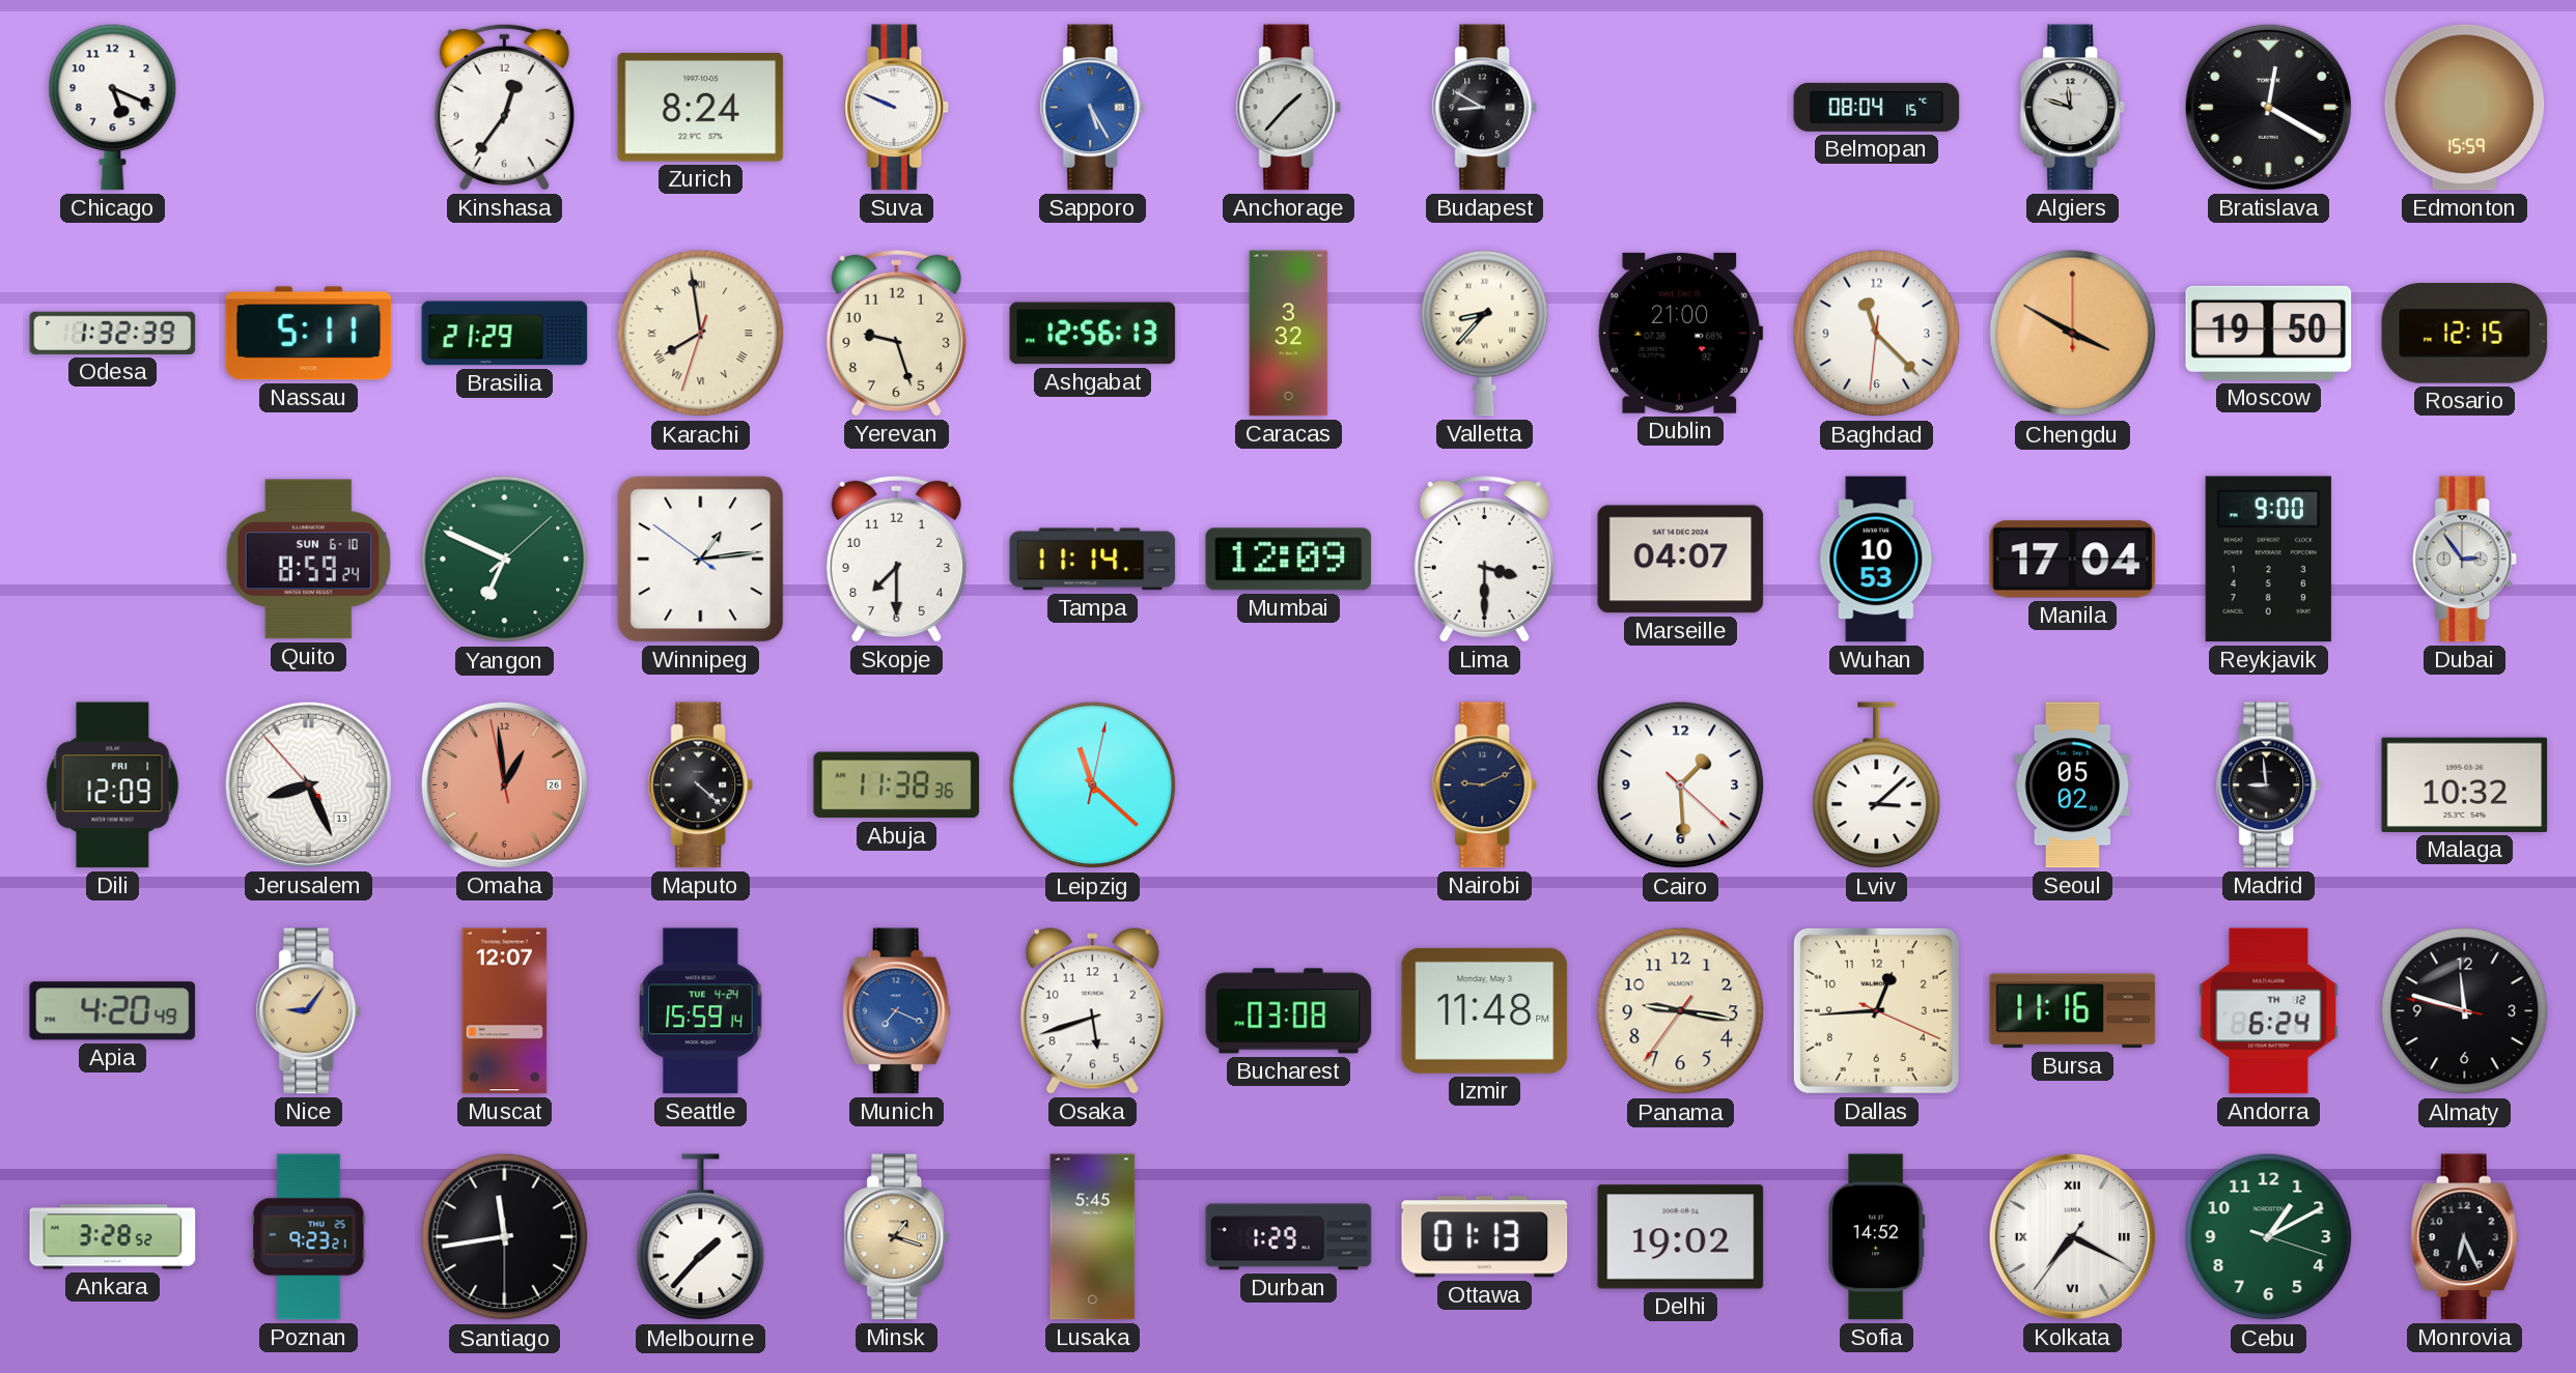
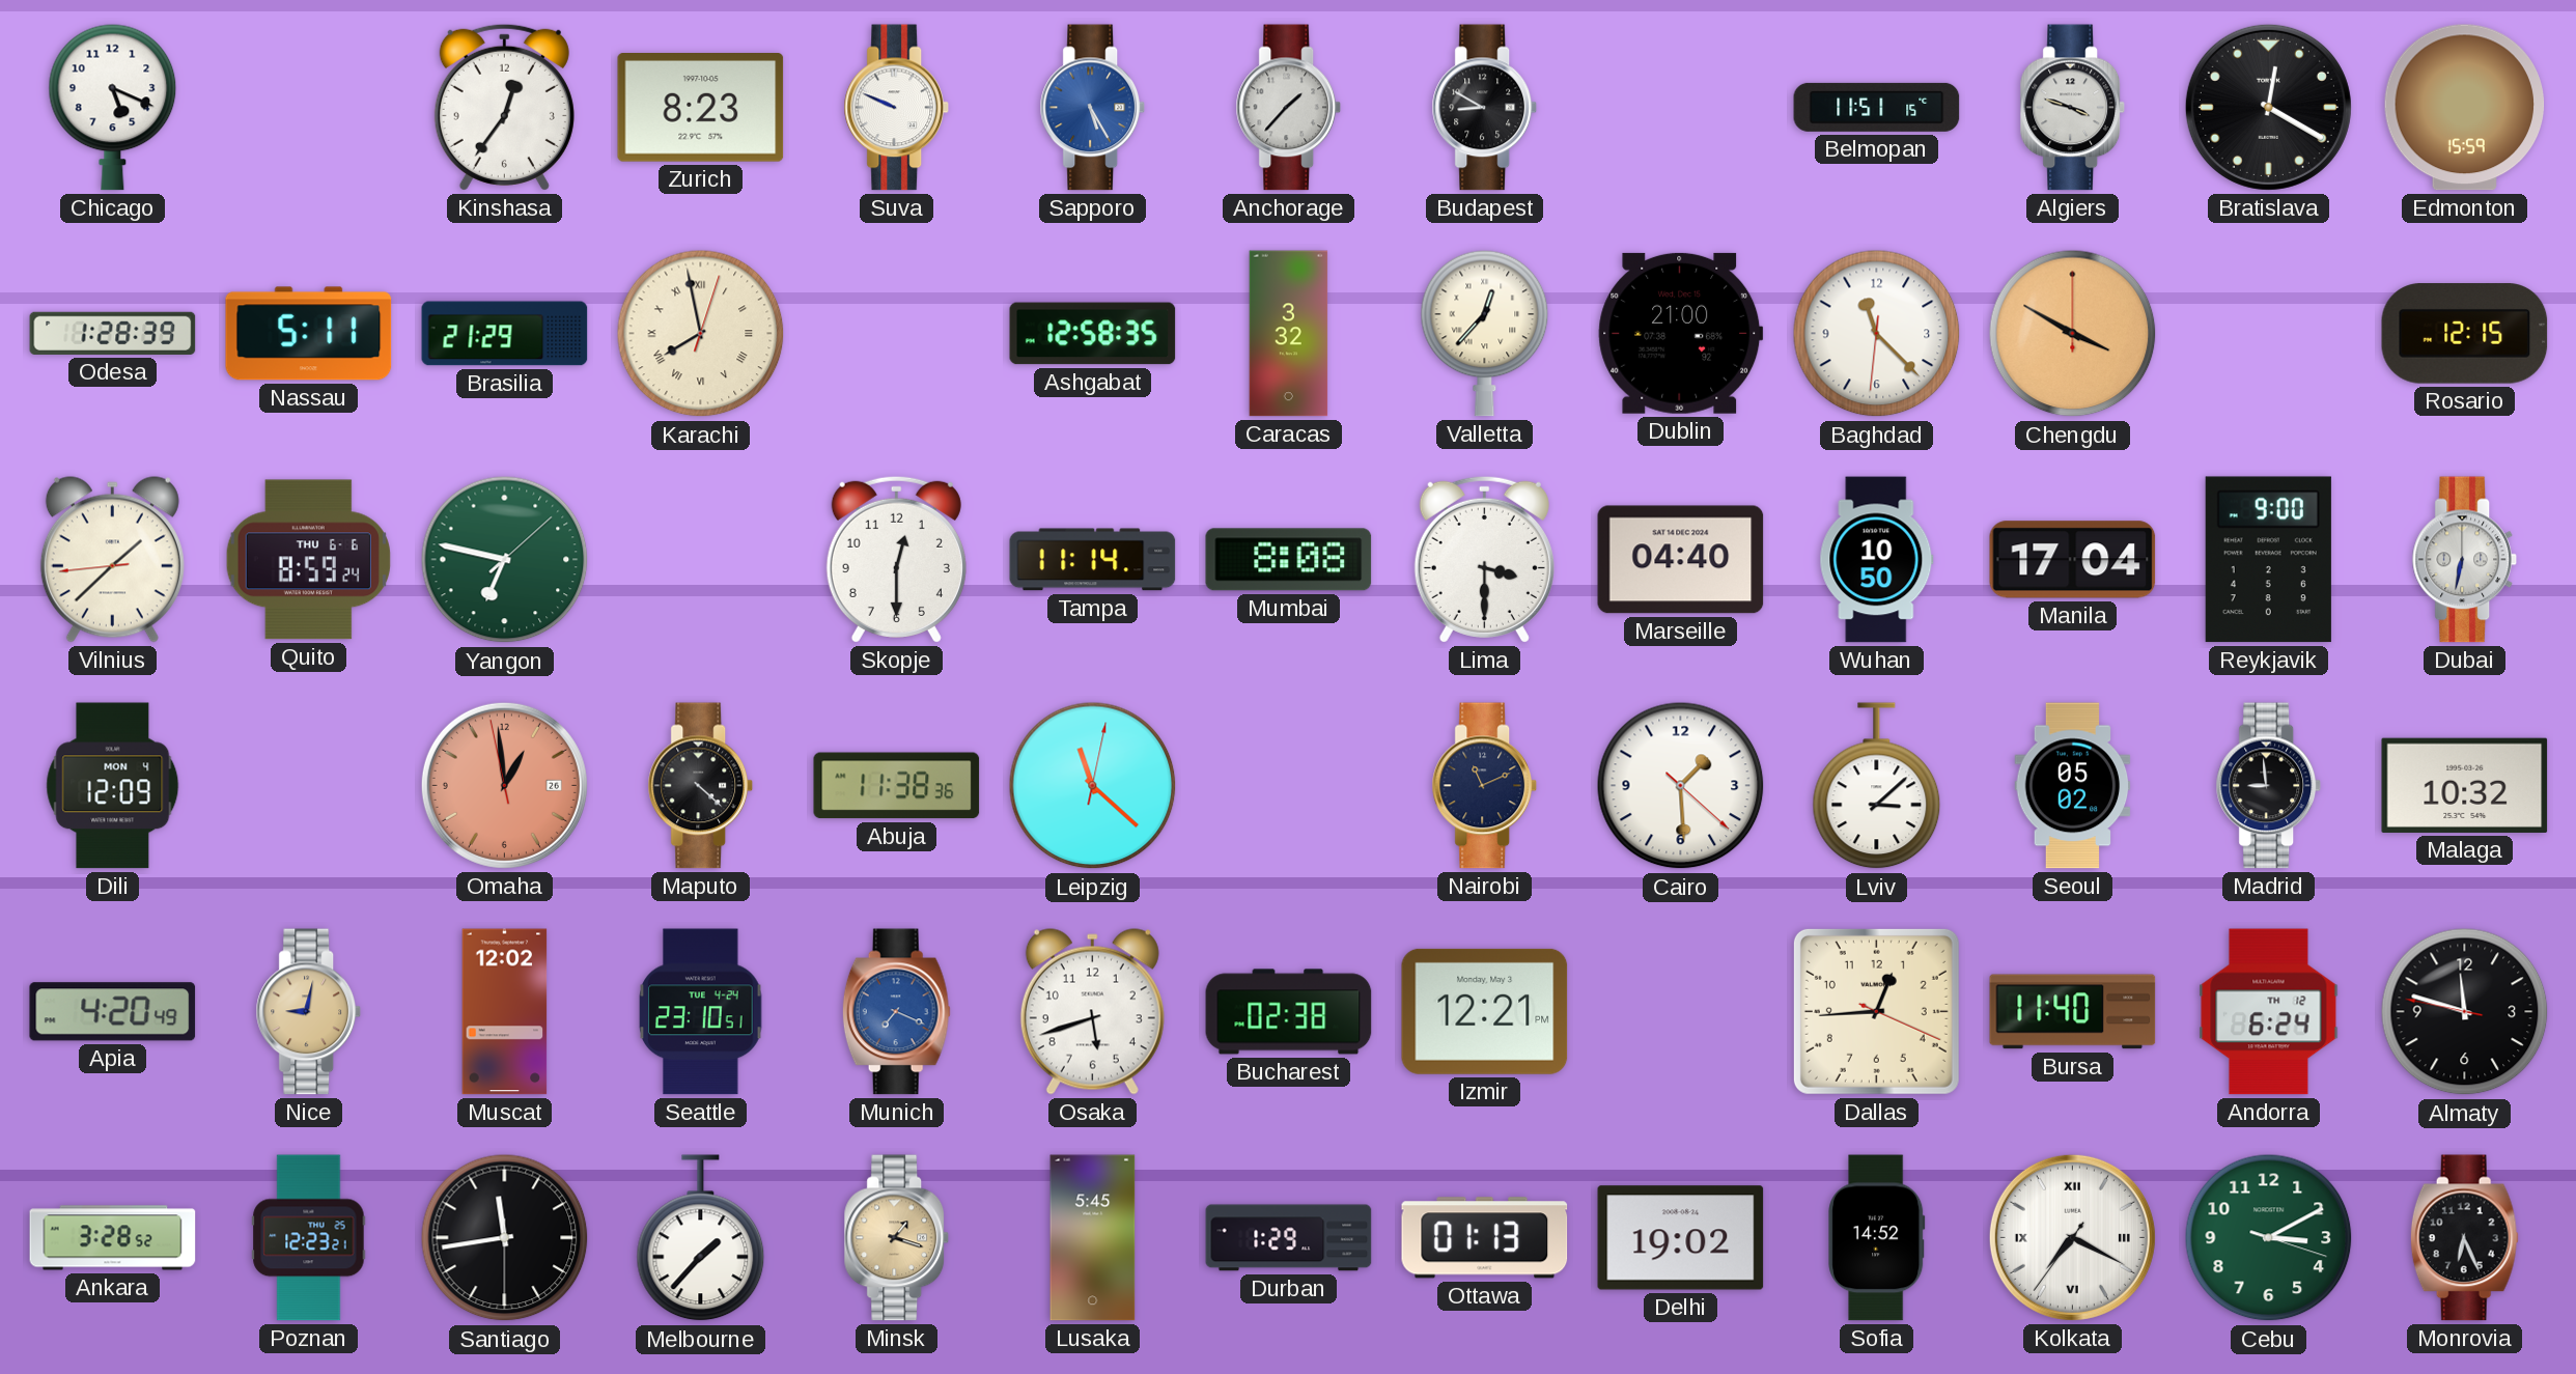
Zurich: 8:24 -> 8:23
Belmopan: 08:04 -> 11:51
Algiers: 11:48 -> 3:48
Odesa: 1:32 -> 1:28
Karachi: 7:58:33 -> 7:58:03
Yerevan: 9:27 -> none
Ashgabat: 12:56 -> 12:58
Valletta: 8:37 -> 12:37
Moscow: 19:50 -> none
Vilnius: none -> 1:37
Quito date: SUN 6-10 -> THU 6-6
Yangon: 6:49 -> 6:47
Winnipeg: 1:13 -> none
Skopje: 7:30 -> 12:30
Mumbai: 12:09 -> 8:08
Marseille: 04:07 -> 04:40
Wuhan: 10:53 -> 10:50
Dubai: 2:54 -> 6:32
Dili date: FRI 1 -> MON 4
Jerusalem: 8:25 -> none
Nairobi: 9:11 -> 11:11
Nice: 9:06 -> 9:02
Muscat: 12:07 -> 12:02
Seattle: 15:59 -> 23:10
Bucharest: 03:08 -> 02:38
Izmir: 11:48 -> 12:21
Panama: 9:16 -> none
Bursa: 11:16 -> 11:40
Poznan: 9:23 -> 12:23
Cebu: 1:10 -> 3:10
